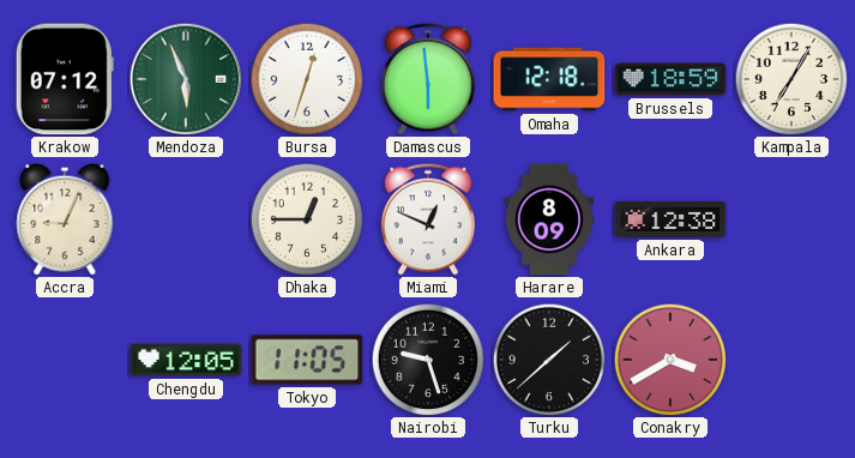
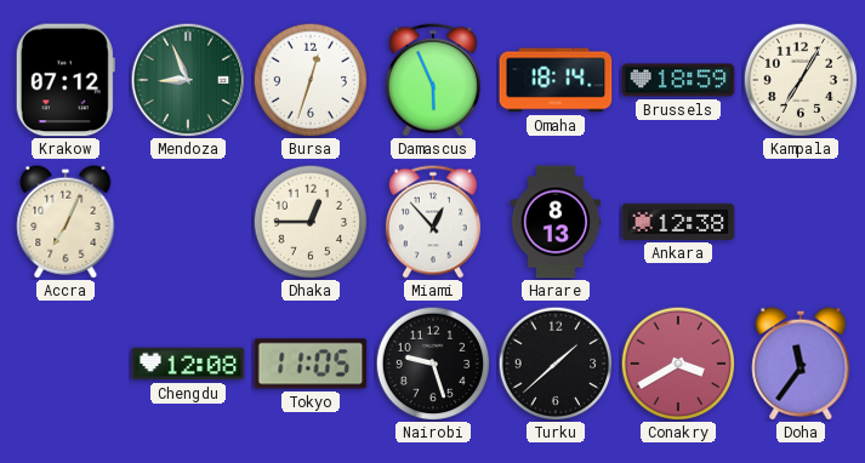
Mendoza: 5:56 -> 8:56
Damascus: 5:59 -> 5:56
Omaha: 12:18 -> 18:14
Accra: 9:04 -> 7:04
Miami: 12:49 -> 12:53
Harare: 8:09 -> 8:13
Chengdu: 12:05 -> 12:08
Doha: none -> 11:36
